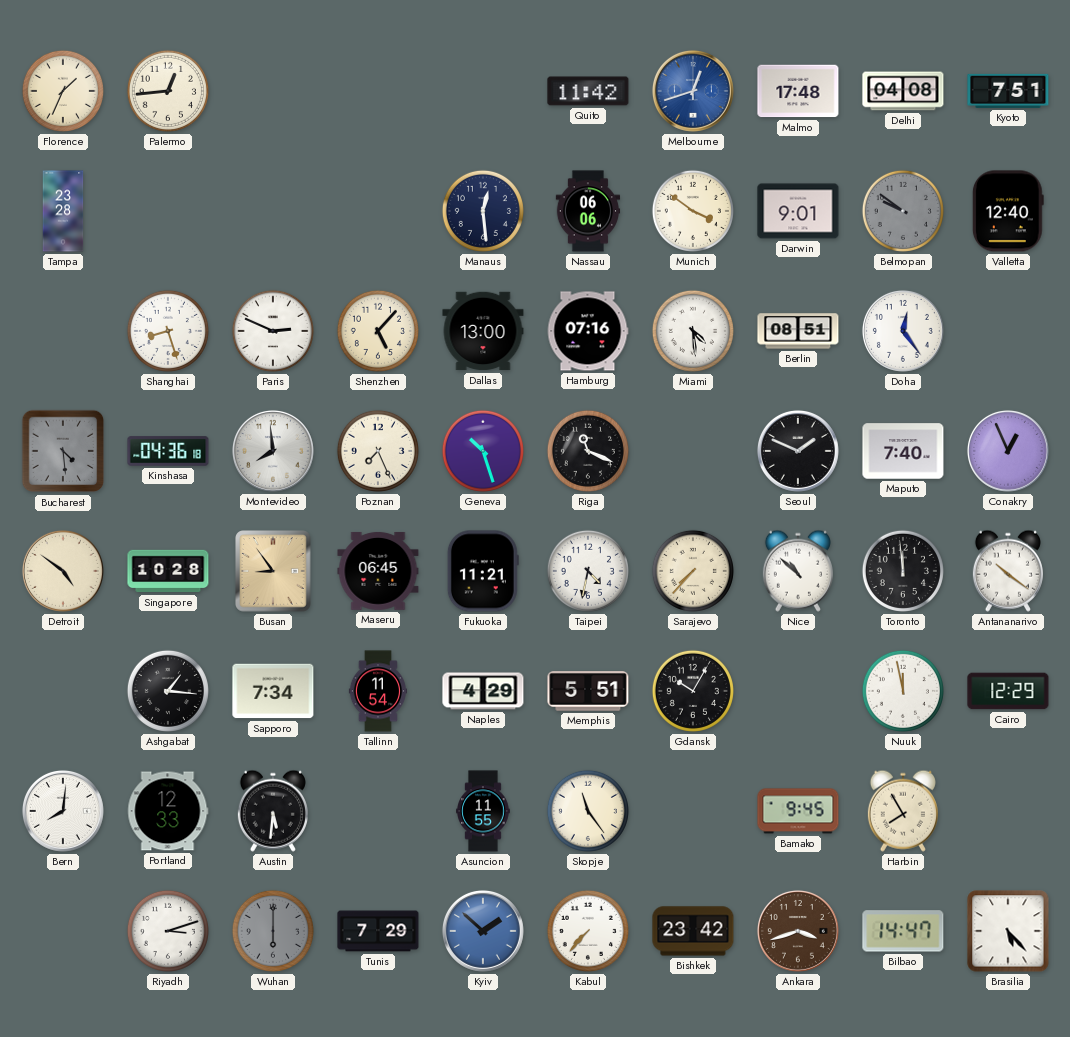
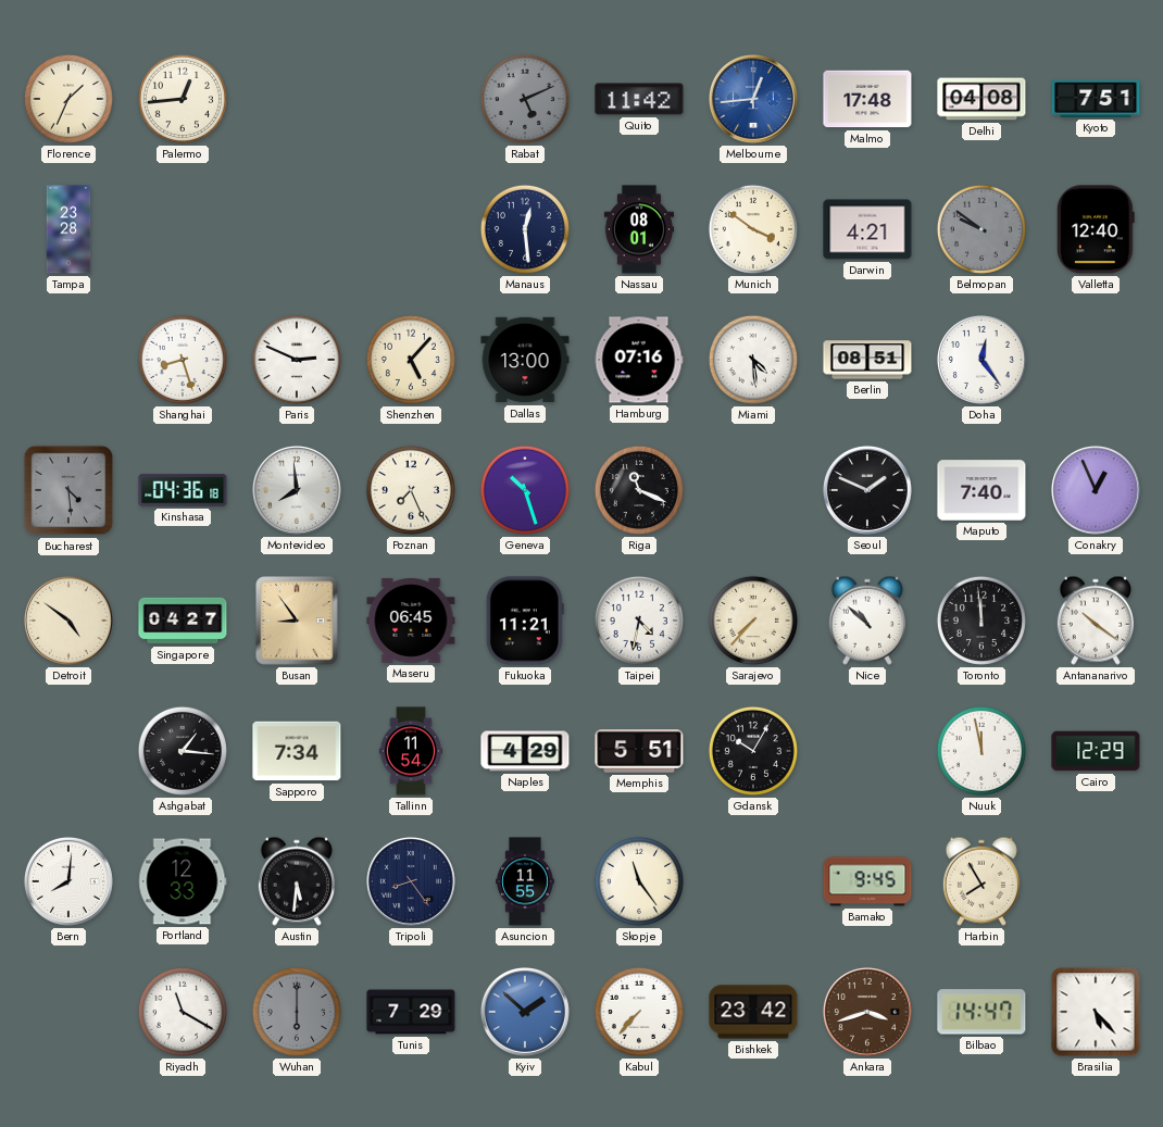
Rabat: none -> 5:11
Melbourne: 12:42 -> 12:44
Nassau: 06:06 -> 08:01
Darwin: 9:01 -> 4:21
Singapore: 10:28 -> 04:27
Tripoli: none -> 8:24
Riyadh: 3:12 -> 11:20
